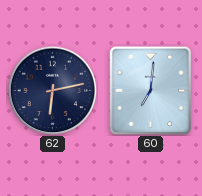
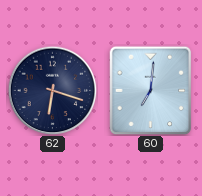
62: 6:13 -> 6:18
